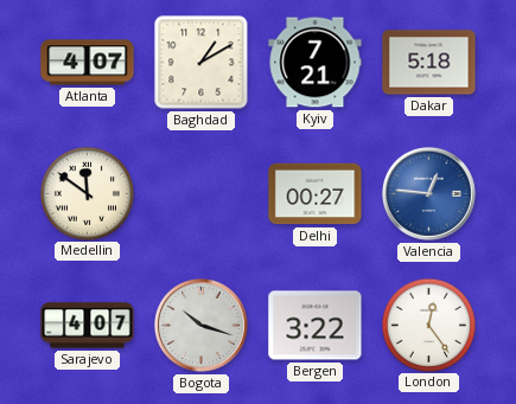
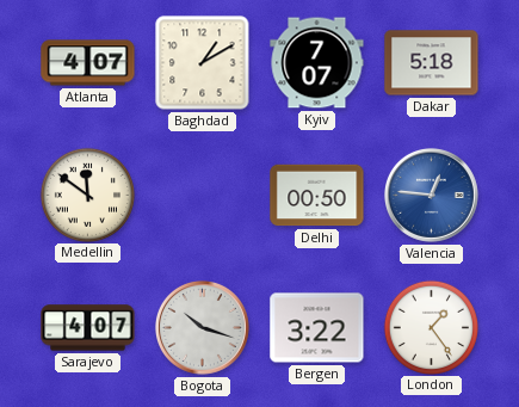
Kyiv: 7:21 -> 7:07
Delhi: 00:27 -> 00:50
London: 12:24 -> 1:24
